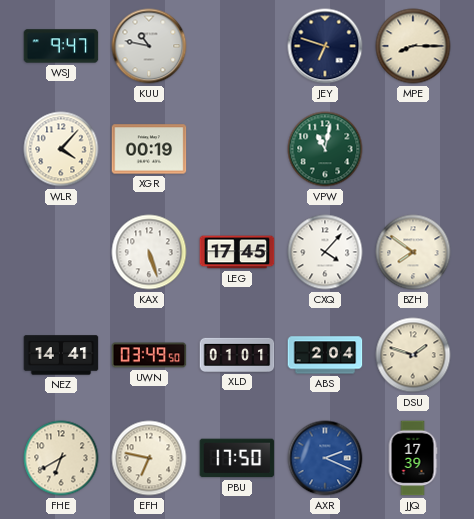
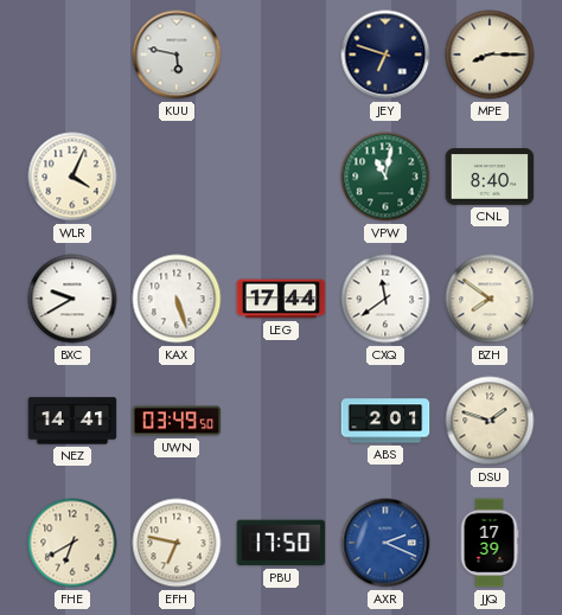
WSJ: 9:47 -> none
KUU: 10:47 -> 5:47
WLR: 4:07 -> 4:04
XGR: 00:19 -> none
CNL: none -> 8:40
BXC: none -> 9:40
LEG: 17:45 -> 17:44
CXQ: 4:07 -> 11:39
XLD: 01:01 -> none
ABS: 2:04 -> 2:01
